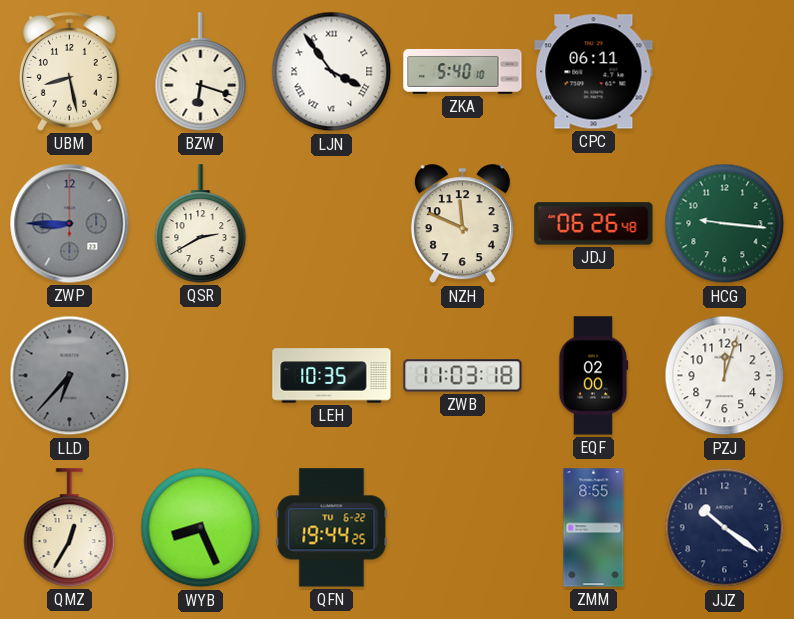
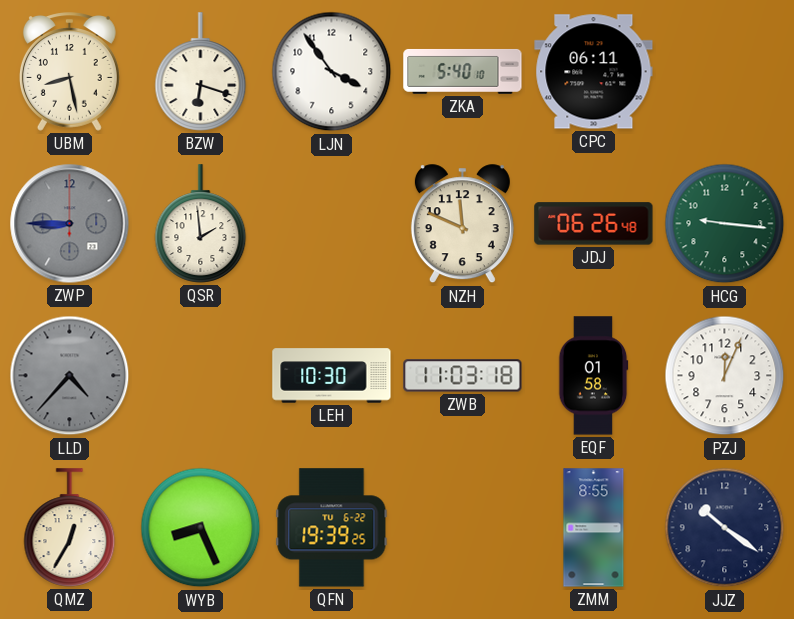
LJN numerals: Roman -> Arabic
QSR: 2:40 -> 1:59
LLD: 6:37 -> 4:37
LEH: 10:35 -> 10:30
EQF: 02:00 -> 01:58
PZJ: 12:03 -> 12:04
QFN: 19:44 -> 19:39
